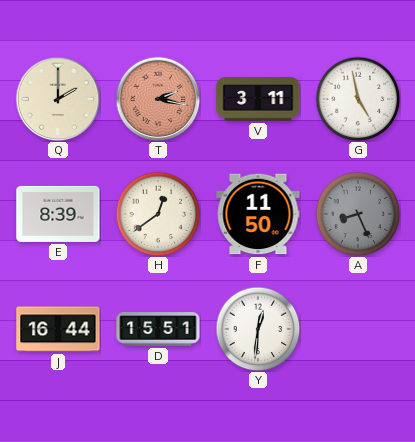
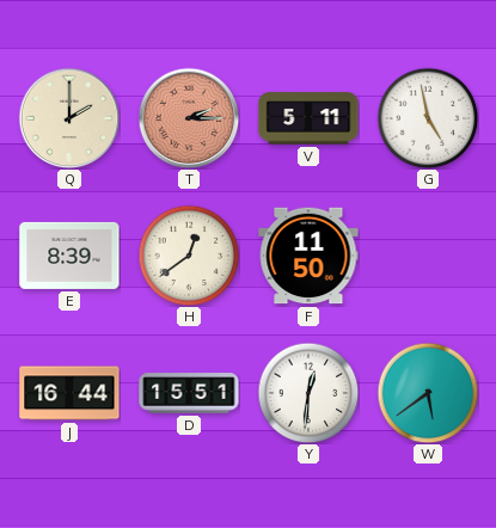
T: 2:17 -> 2:15
V: 3:11 -> 5:11
A: 8:26 -> none
W: none -> 5:39
